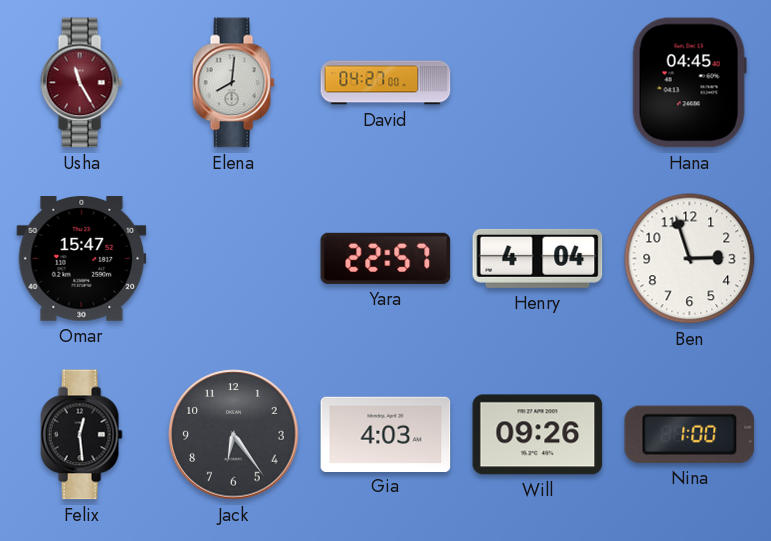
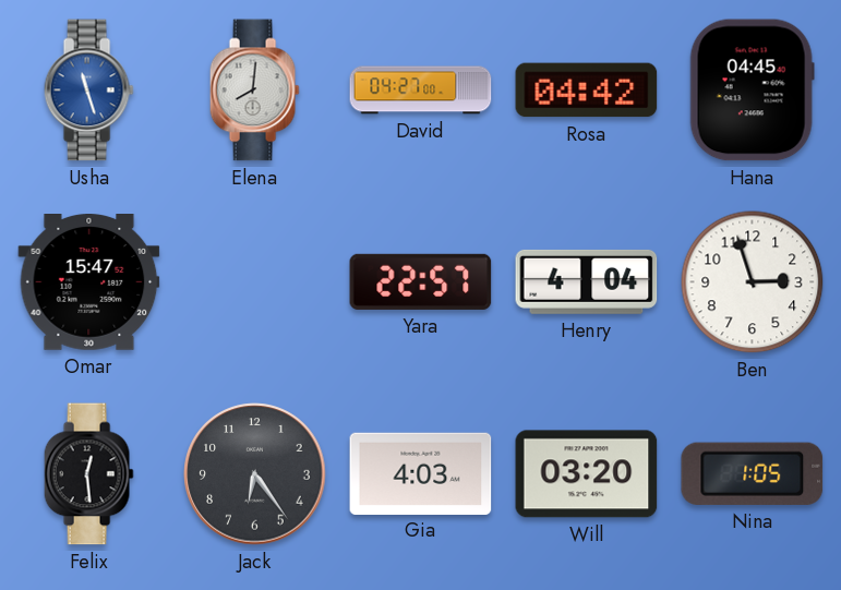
Usha: 11:25 -> 11:27
Usha dial: burgundy -> blue
Rosa: none -> 04:42
Will: 09:26 -> 03:20
Nina: 1:00 -> 1:05
